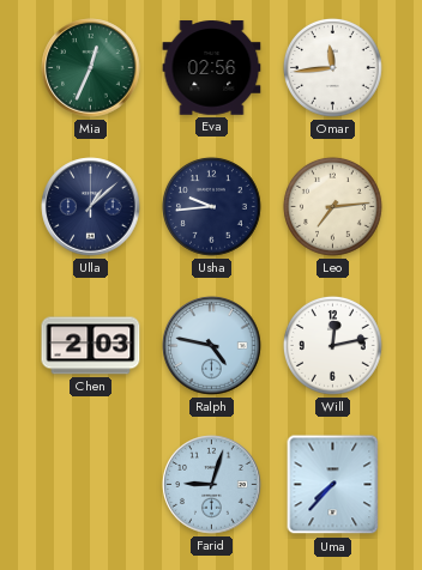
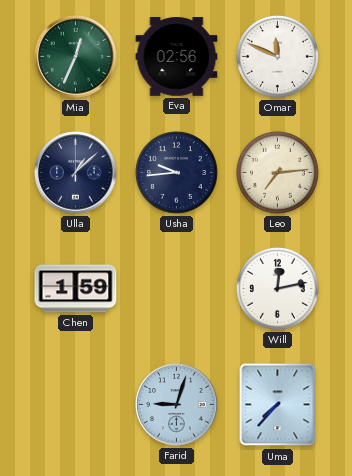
Omar: 11:44 -> 11:49
Chen: 2:03 -> 1:59
Ralph: 4:47 -> none
